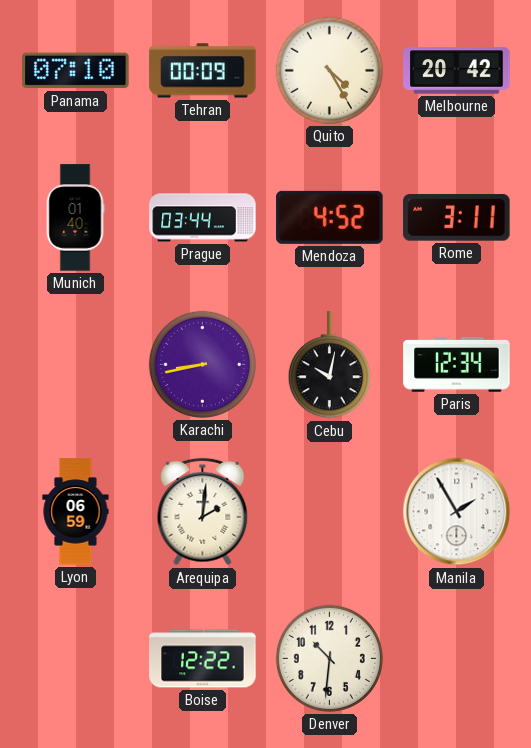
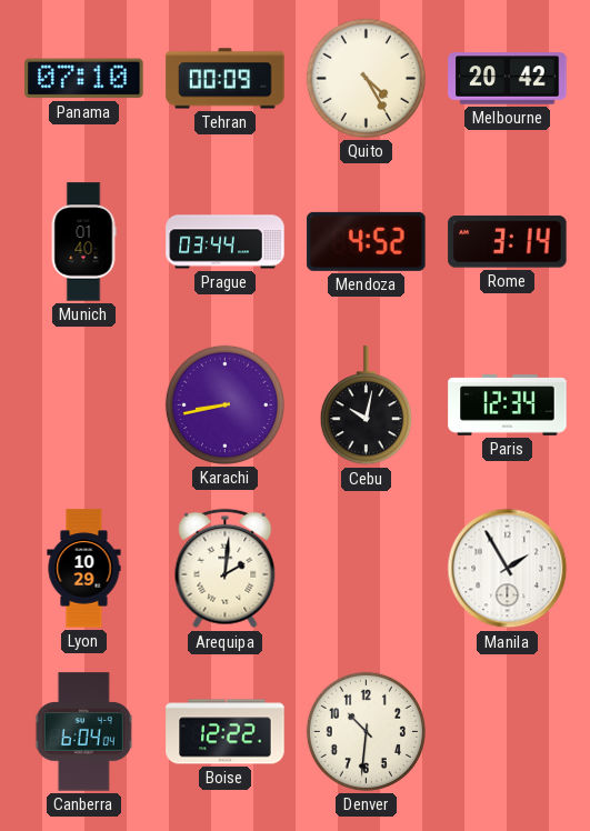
Rome: 3:11 -> 3:14
Lyon: 06:59 -> 10:29
Canberra: none -> 6:04
